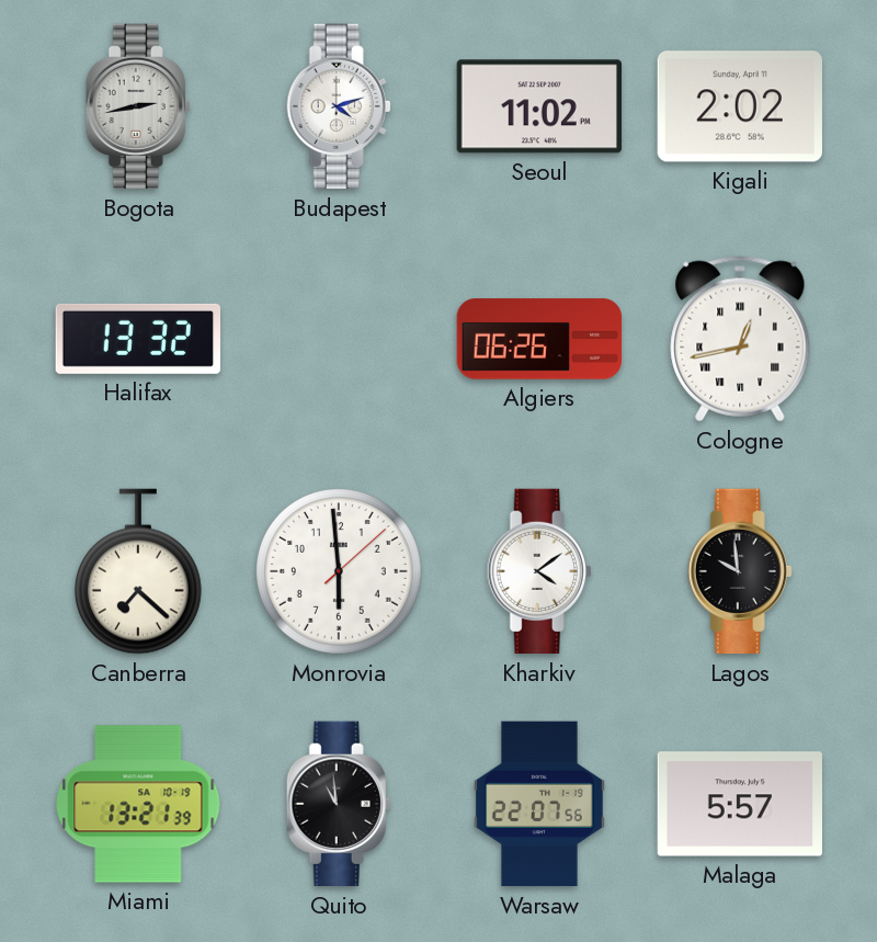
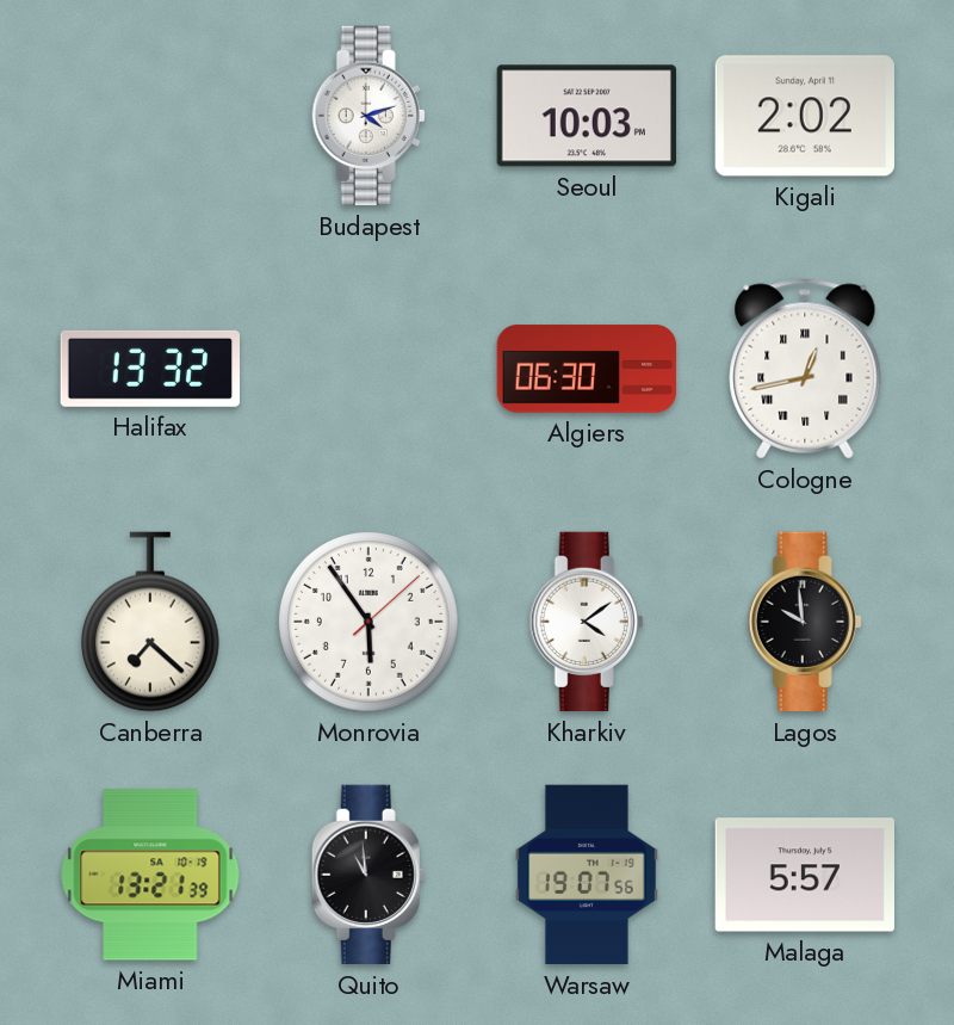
Bogota: 2:43 -> none
Seoul: 11:02 -> 10:03
Algiers: 06:26 -> 06:30
Monrovia: 5:59 -> 5:54
Warsaw: 22:07 -> 19:07
